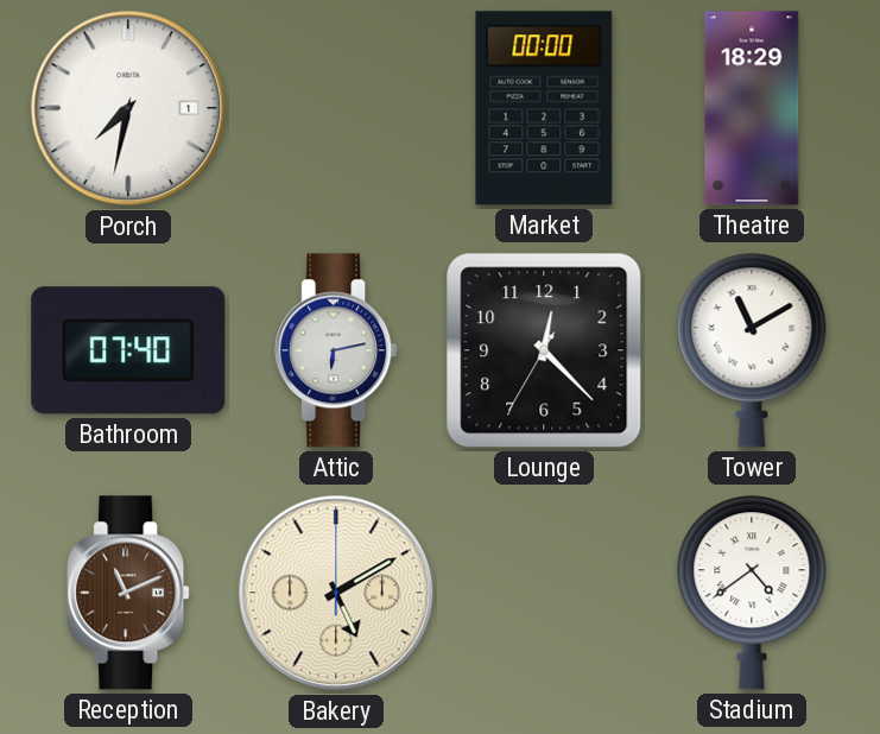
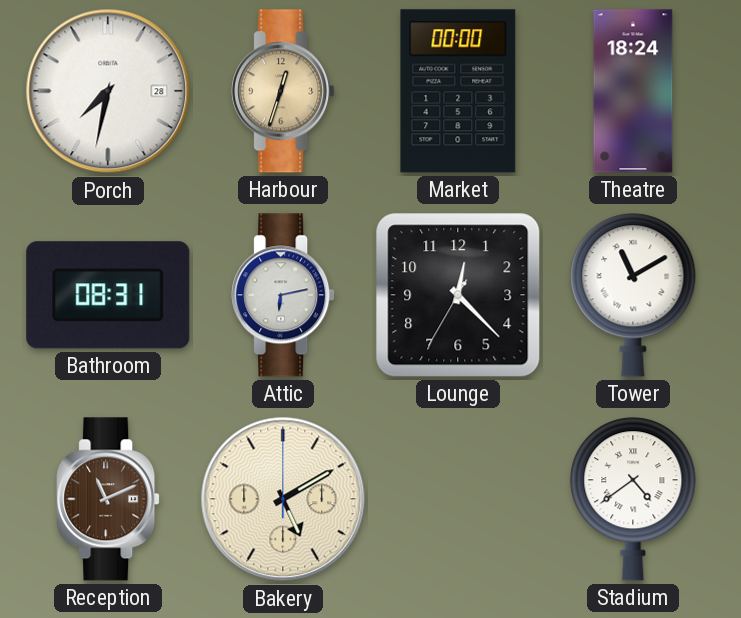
Porch date: 1 -> 28
Harbour: none -> 12:33
Theatre: 18:29 -> 18:24
Bathroom: 07:40 -> 08:31
